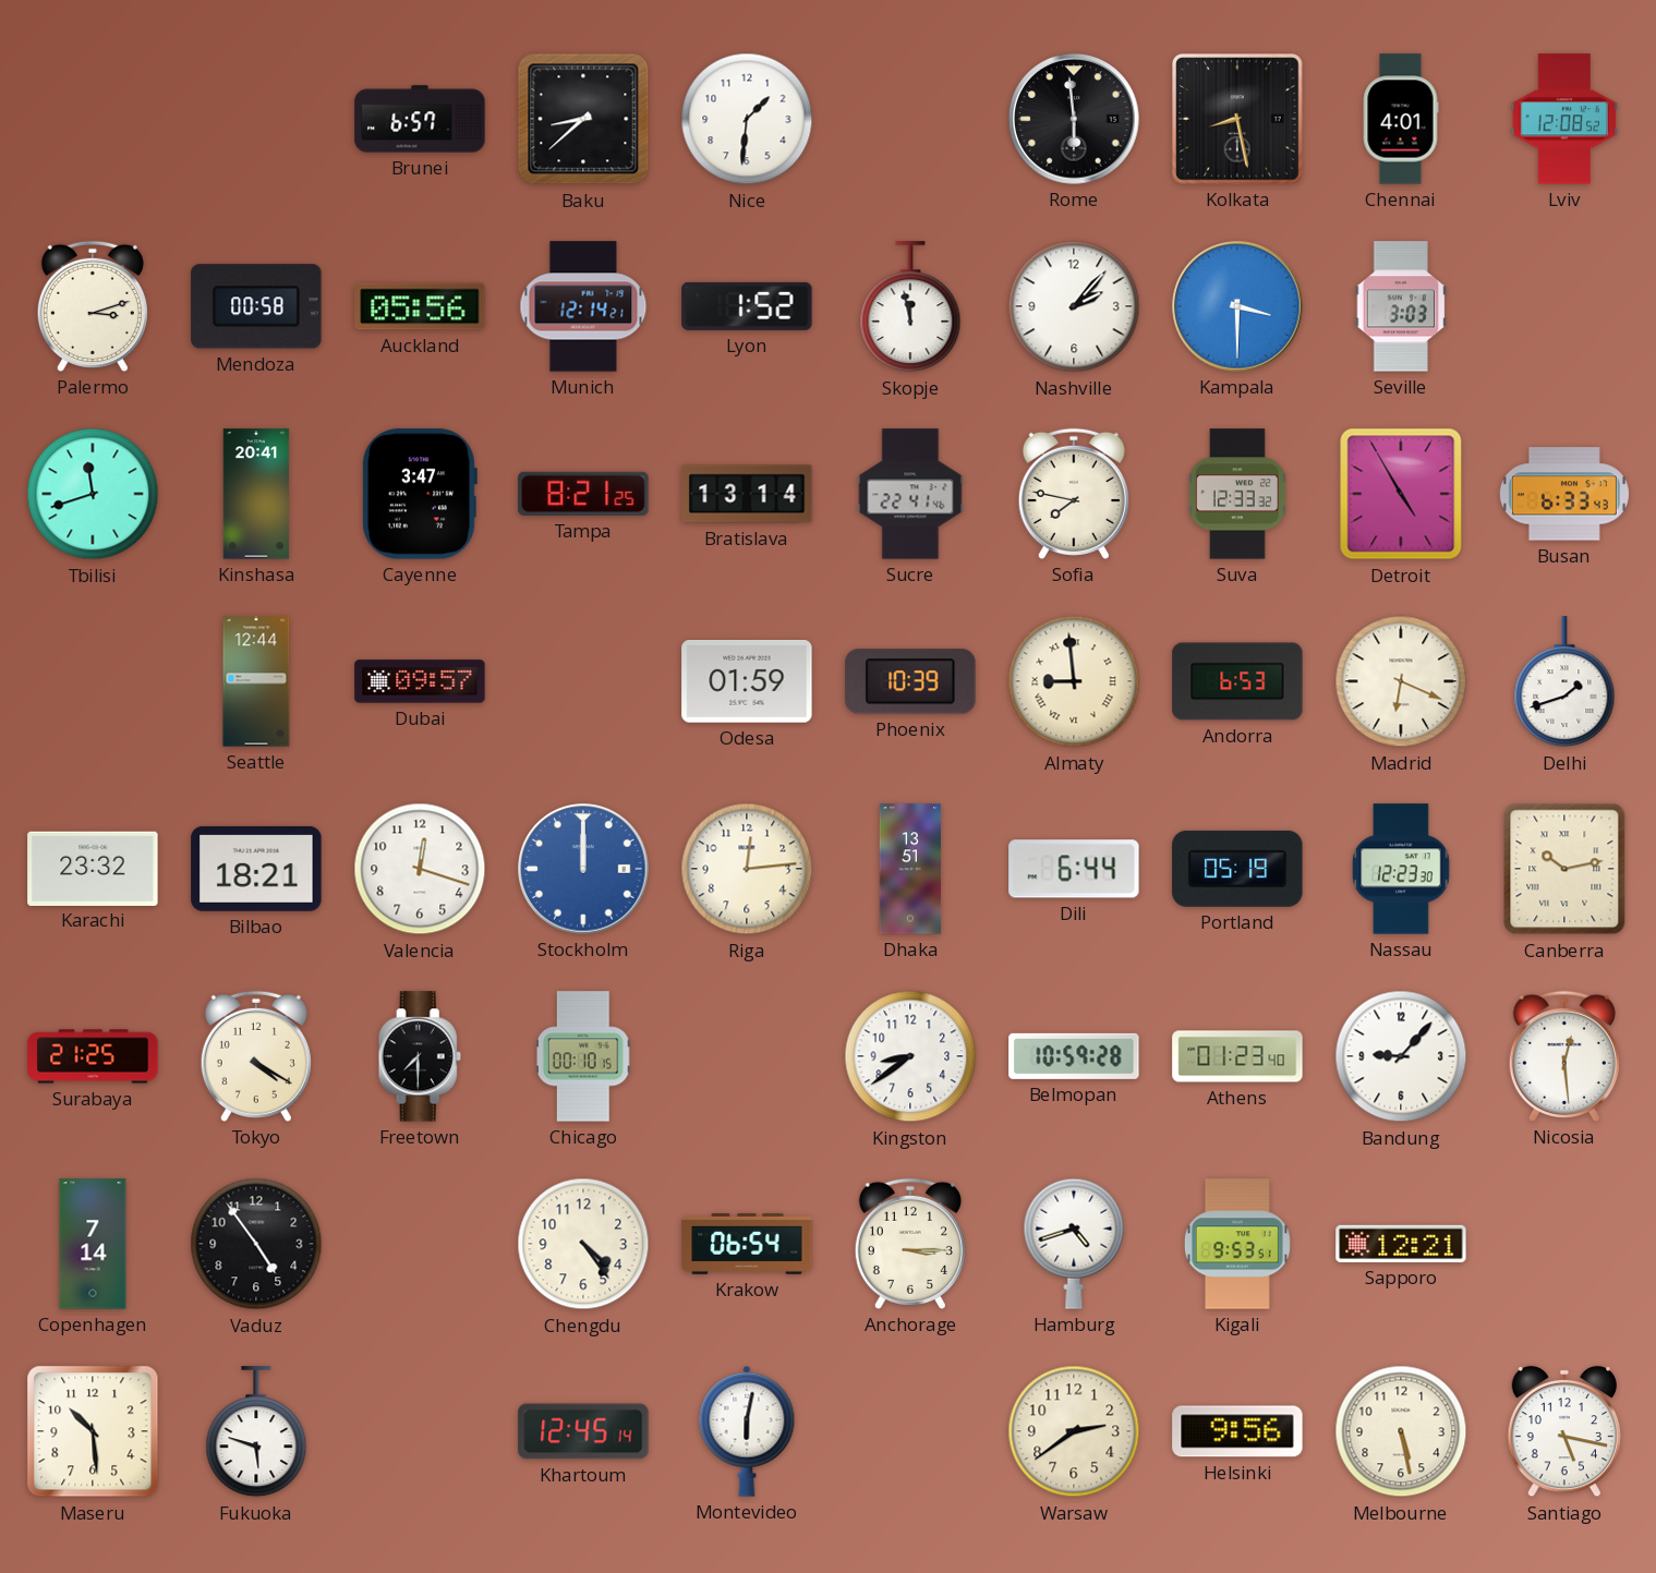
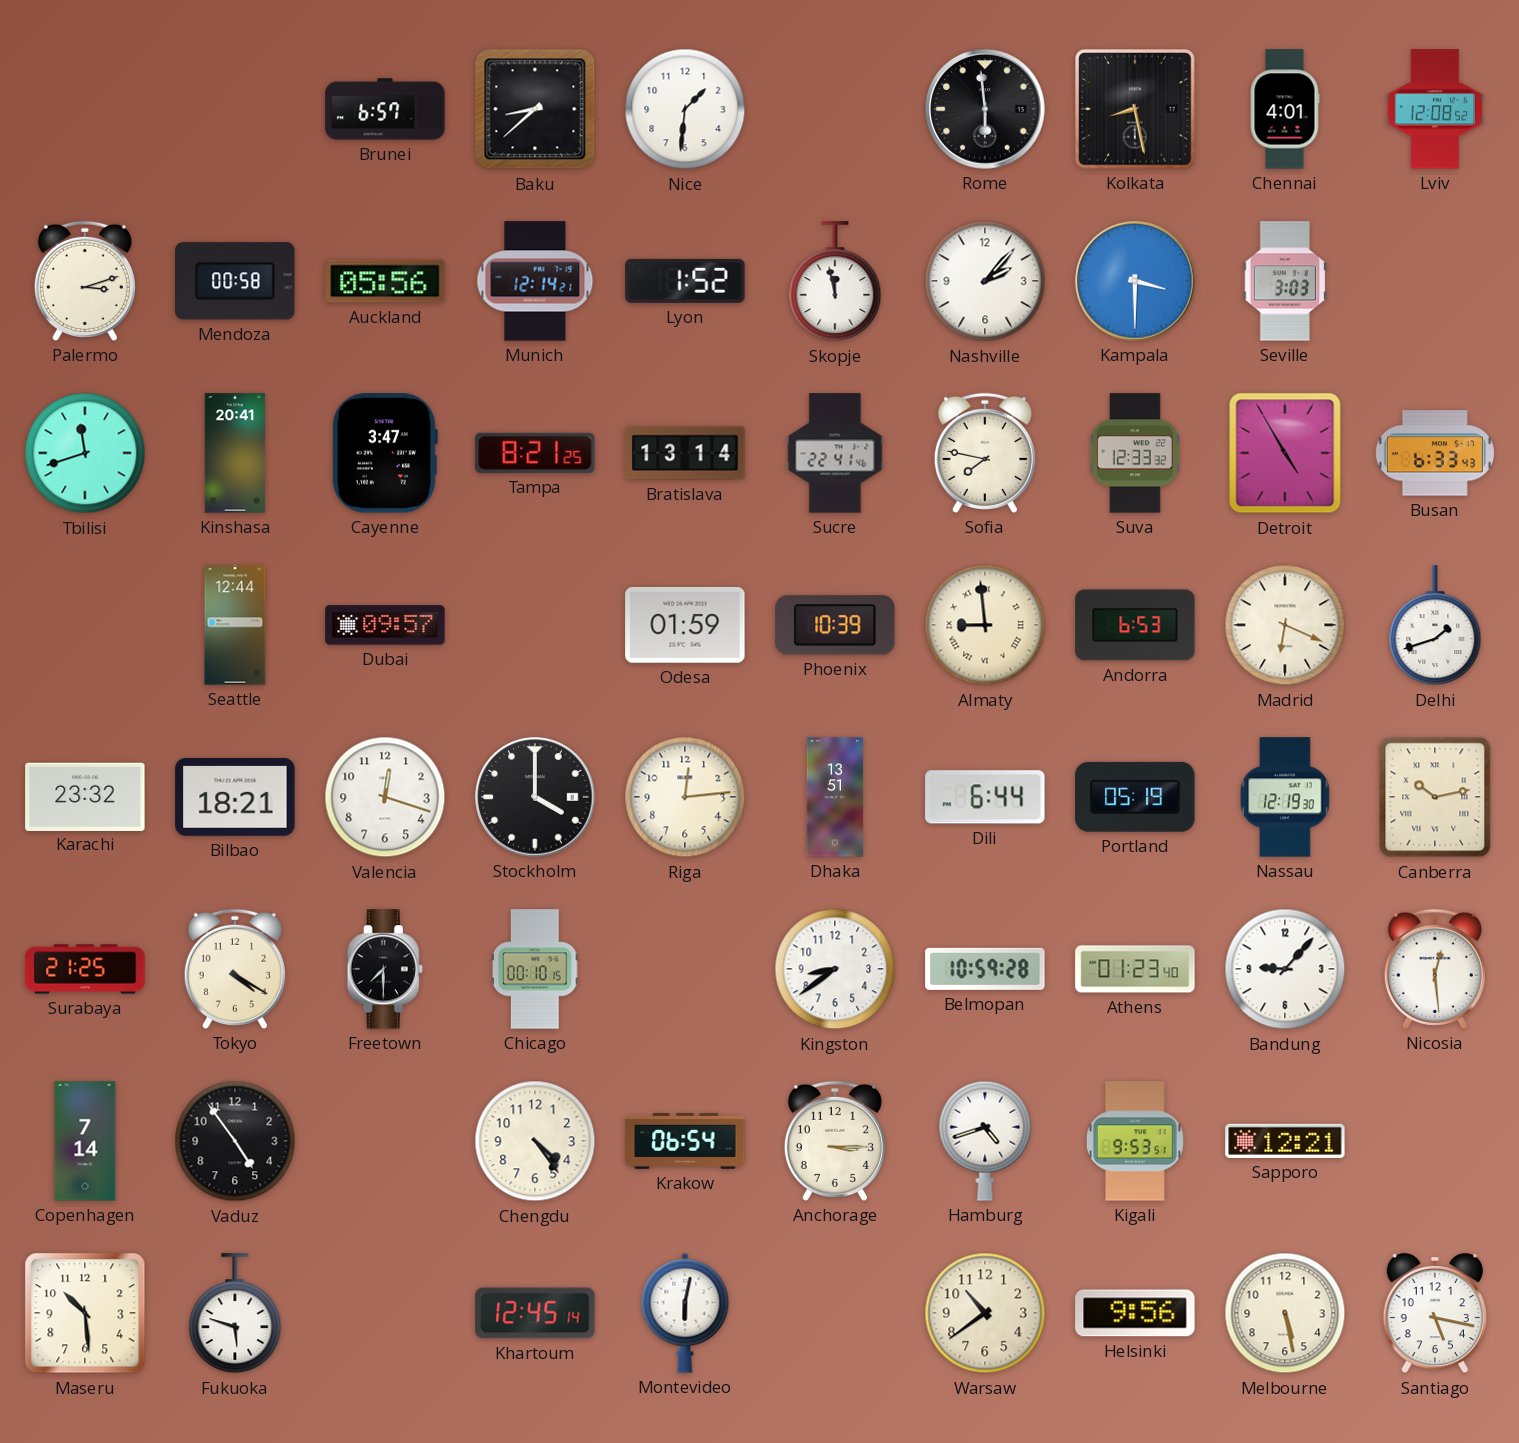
Stockholm: 12:00 -> 4:00
Stockholm dial: blue -> black
Nassau: 12:23 -> 12:19
Warsaw: 2:39 -> 10:39
